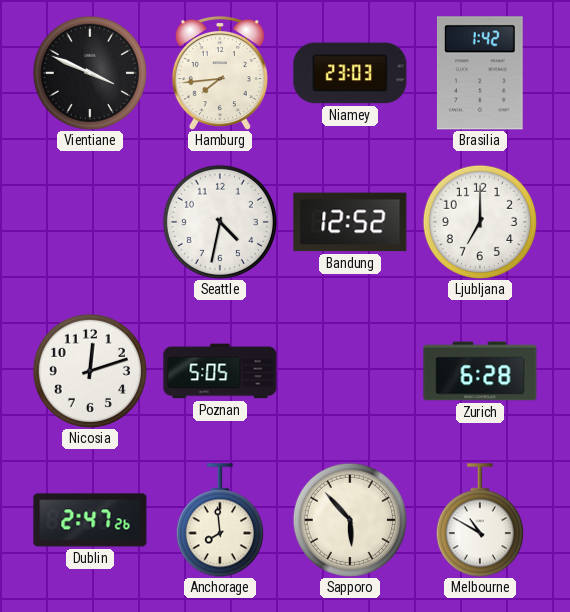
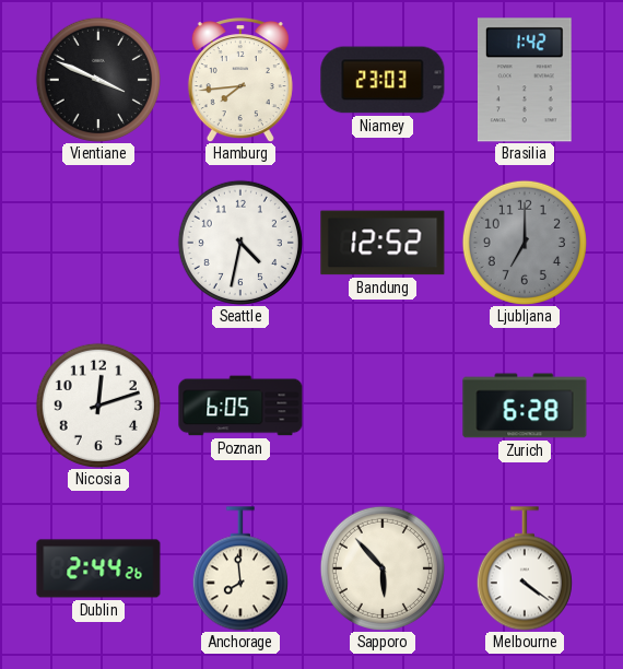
Ljubljana dial: white -> grey
Poznan: 5:05 -> 6:05
Dublin: 2:47 -> 2:44
Melbourne: 10:50 -> 4:21
